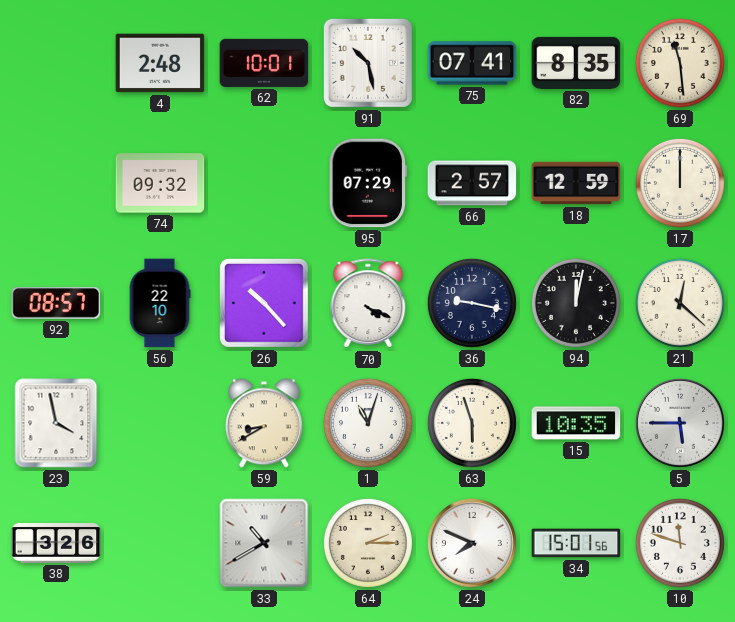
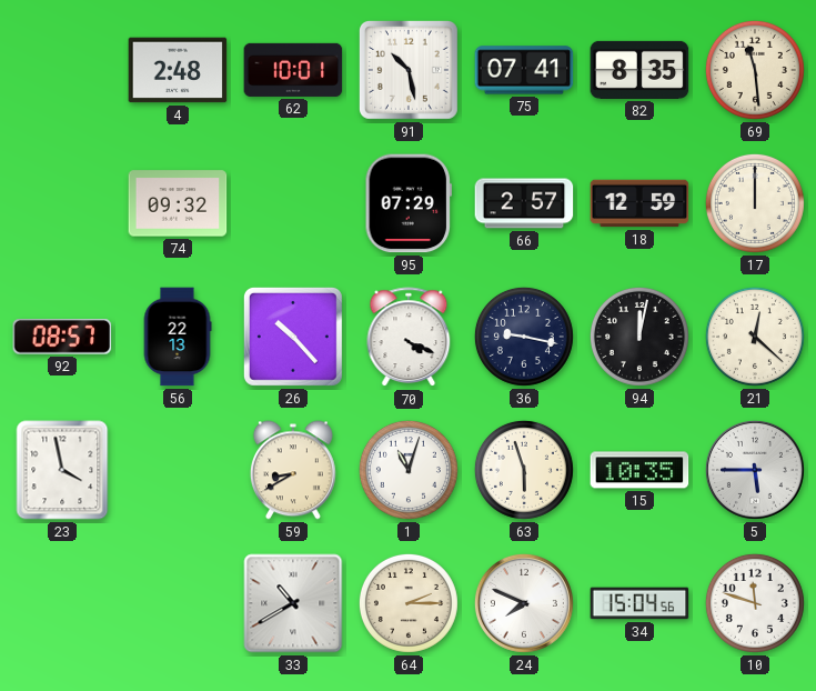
56: 22:10 -> 22:13
38: 3:26 -> none
34: 15:01 -> 15:04
